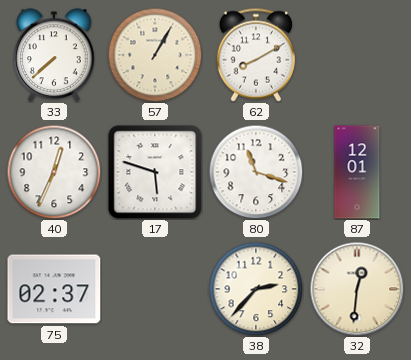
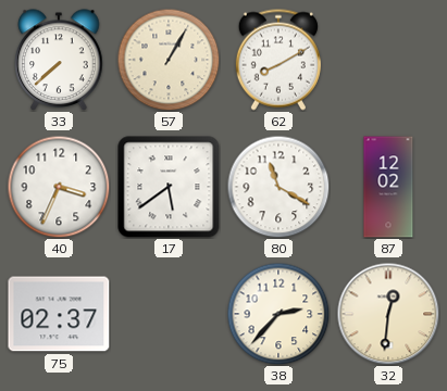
40: 12:34 -> 3:34
17: 5:48 -> 5:39
80: 11:18 -> 11:20
87: 12:01 -> 12:02
